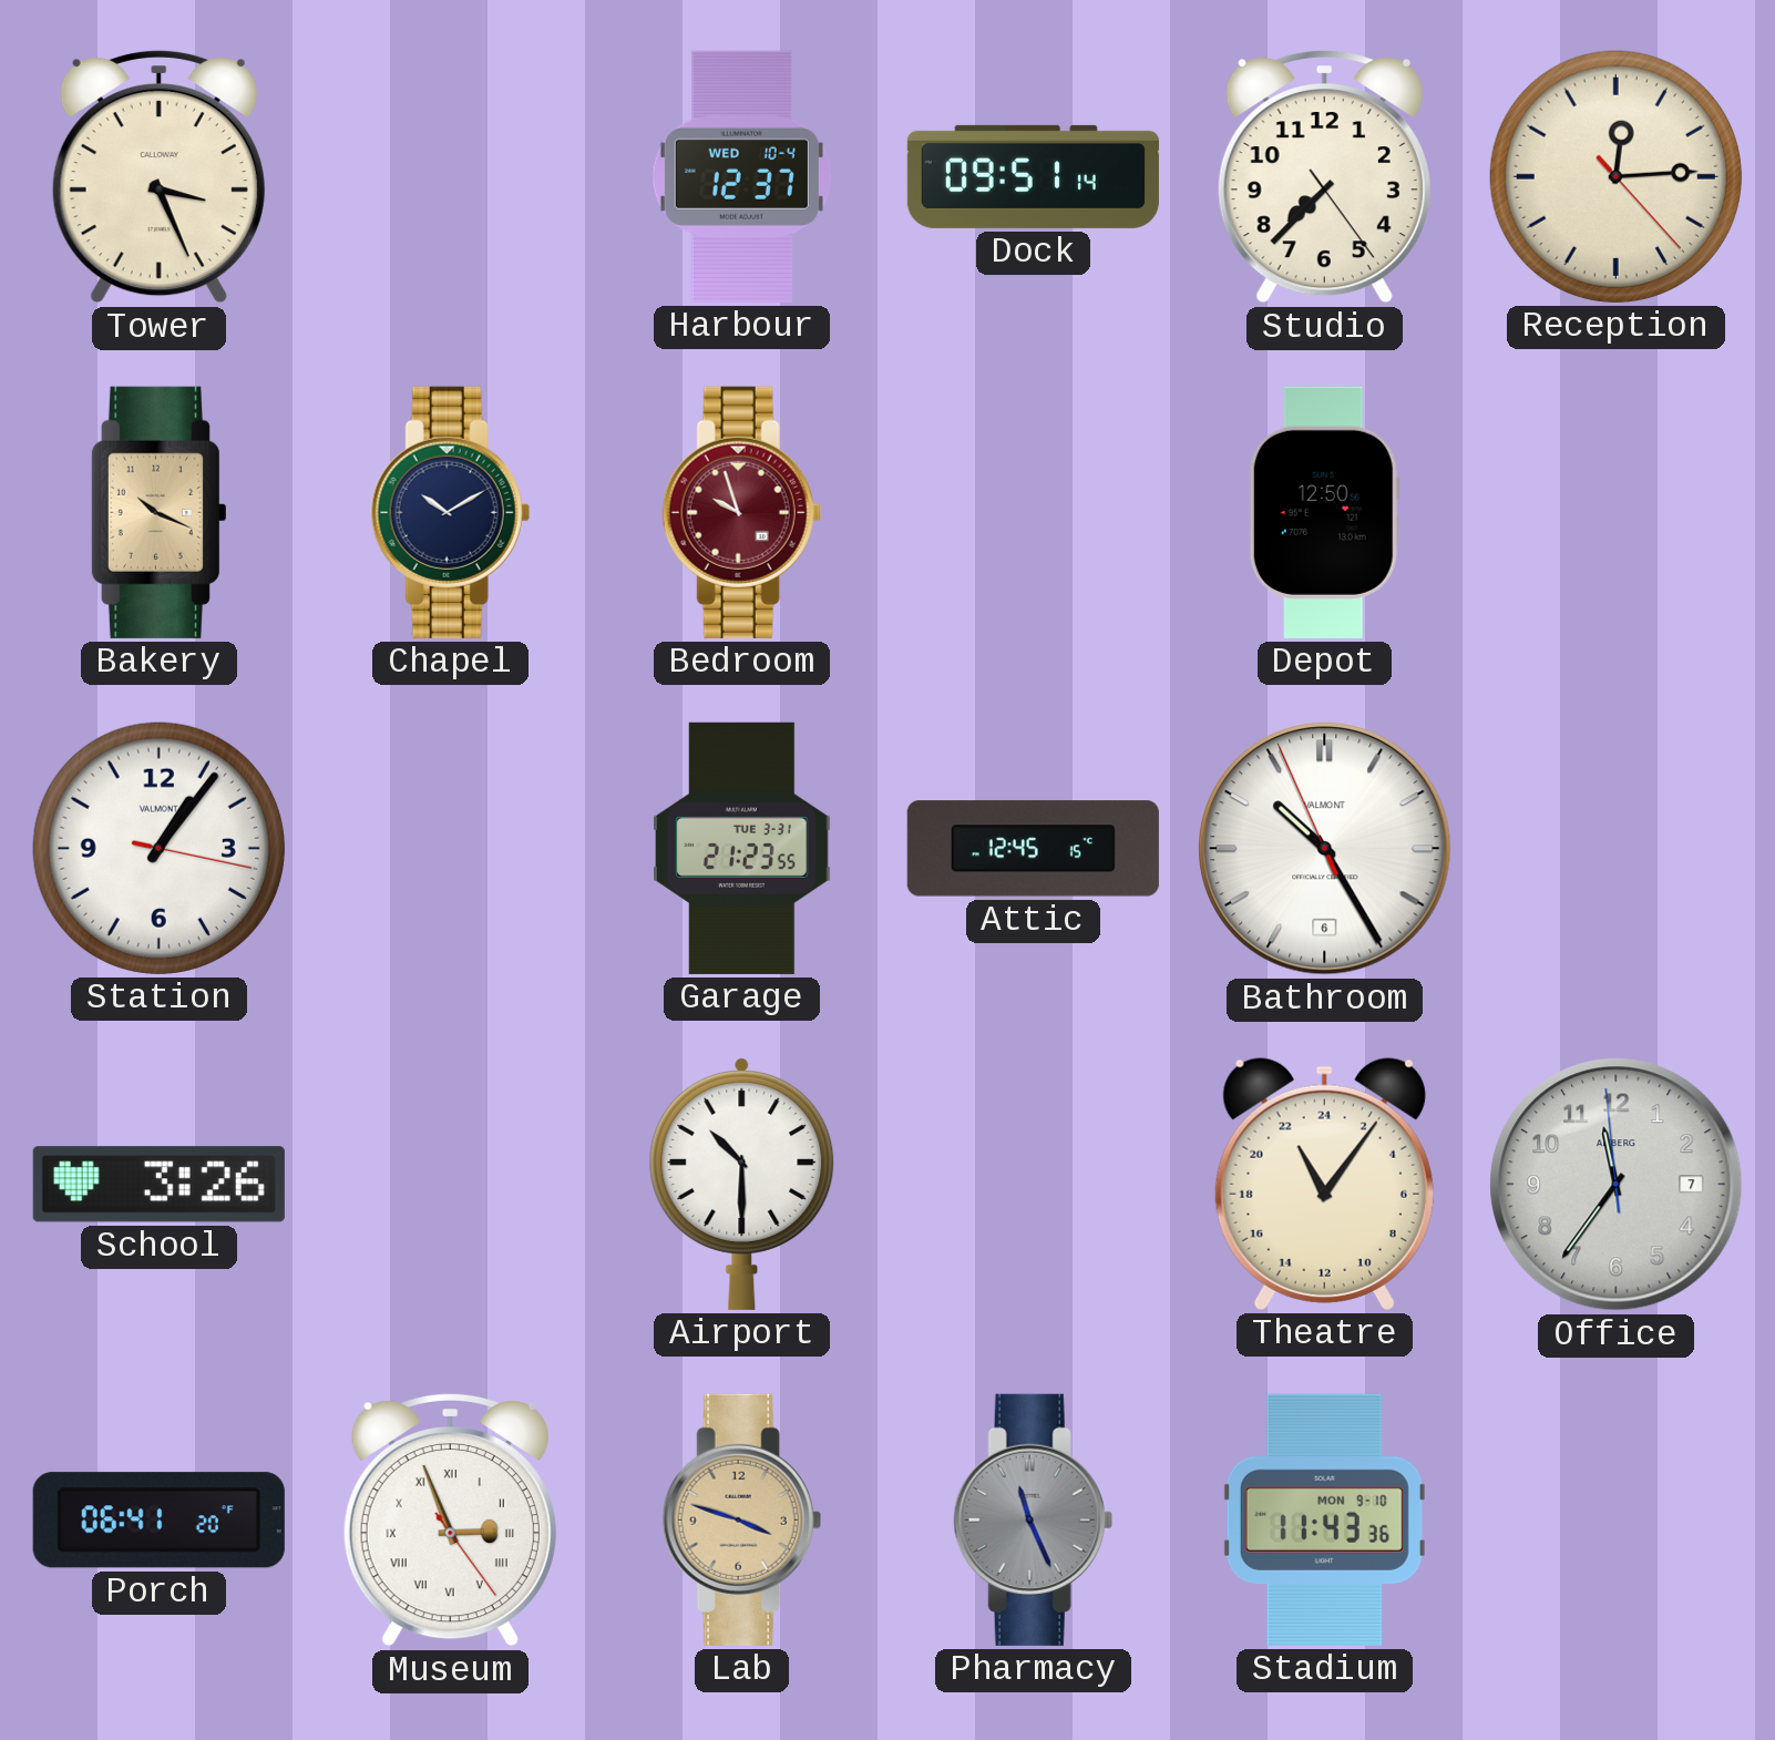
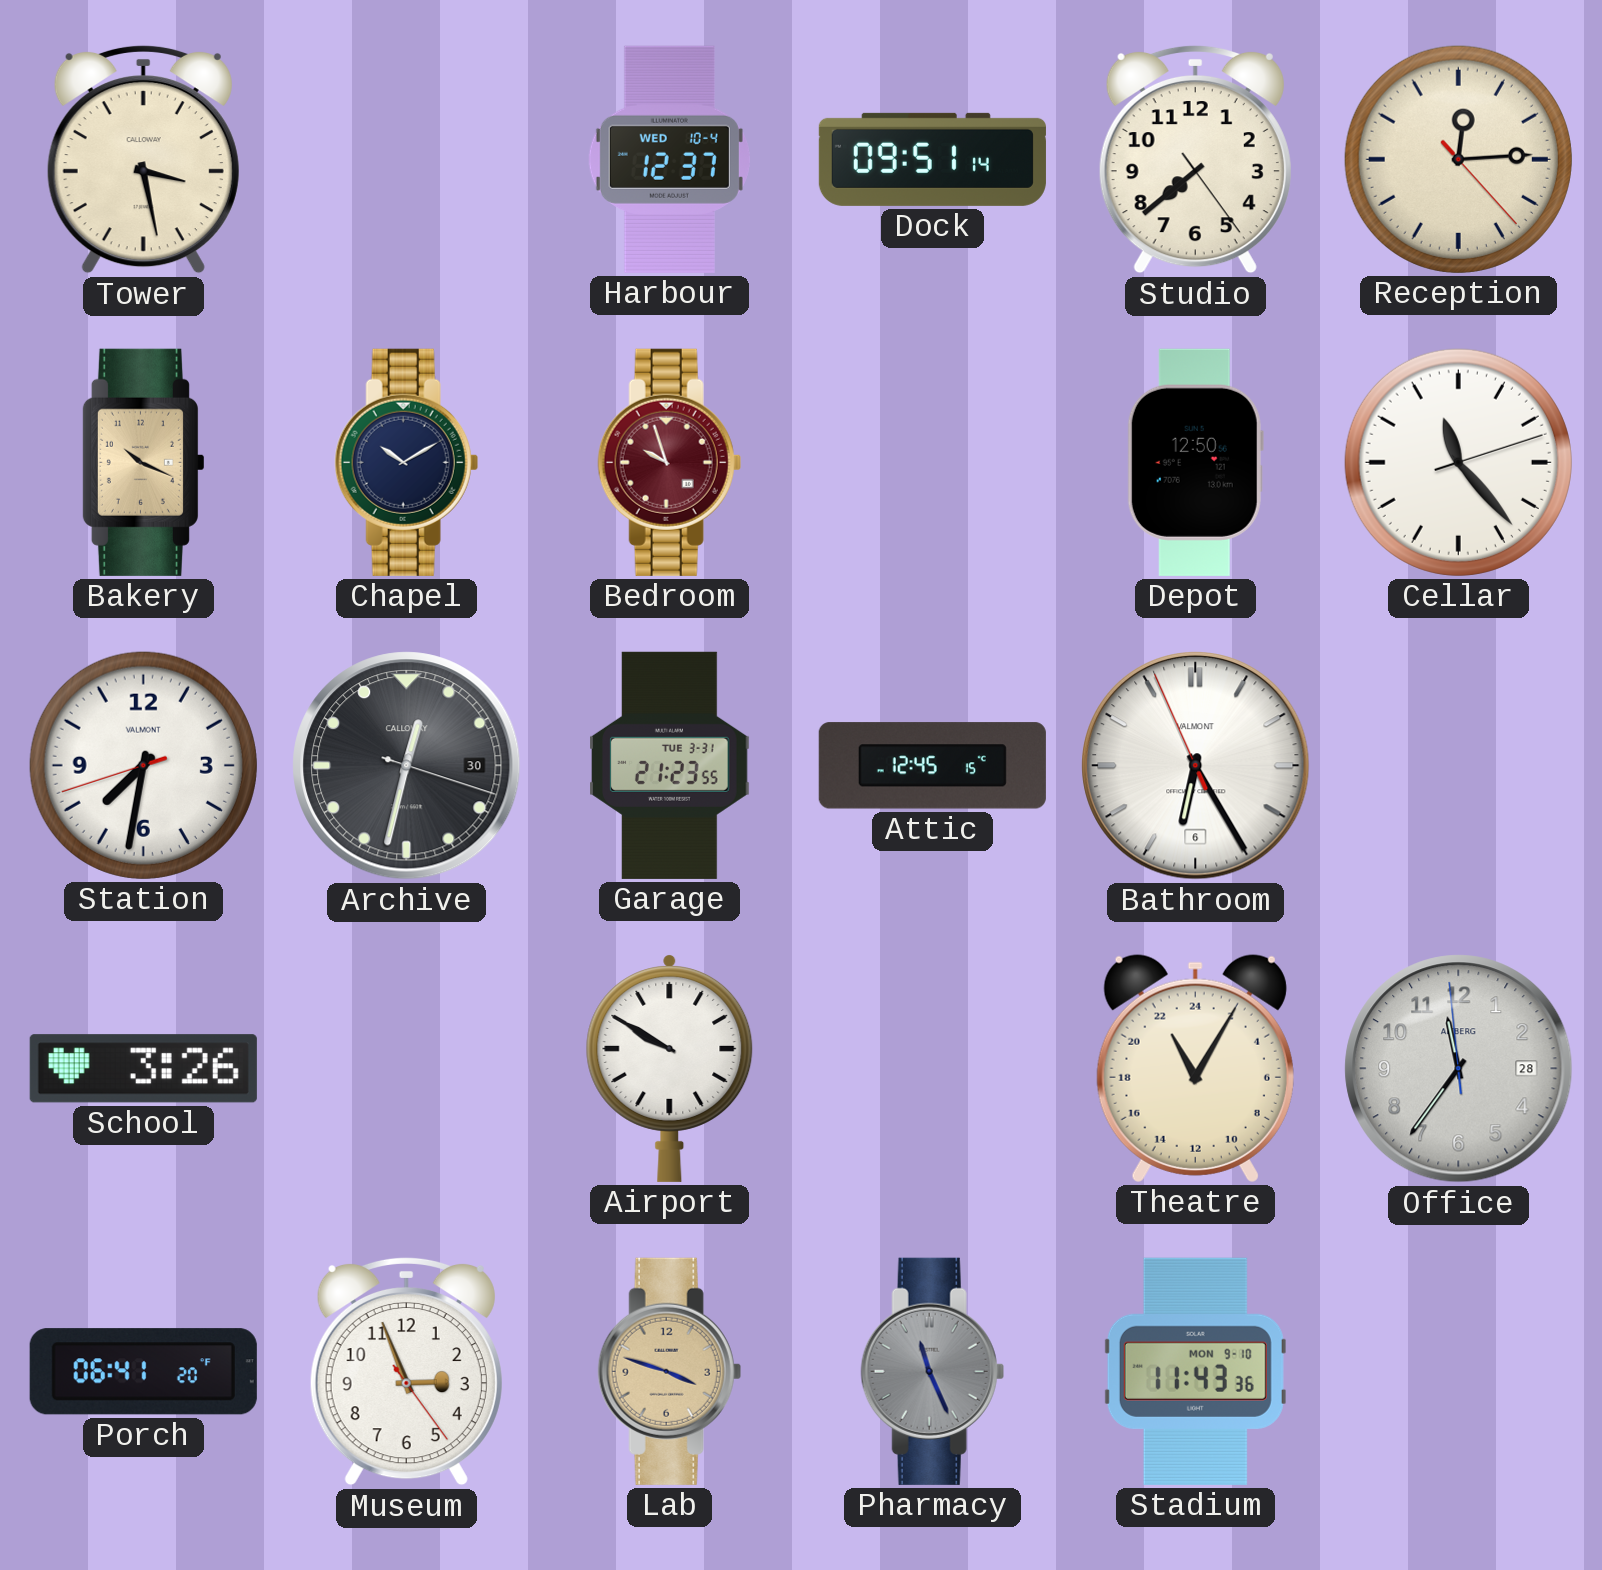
Tower: 3:26 -> 3:28
Studio: 7:37 -> 7:38
Cellar: none -> 11:23
Station: 1:06 -> 7:31
Archive: none -> 12:32
Bathroom: 10:24 -> 6:24
Airport: 10:30 -> 9:50
Theatre: 22:06 -> 22:05
Office date: 7 -> 28
Museum numerals: Roman -> Arabic
